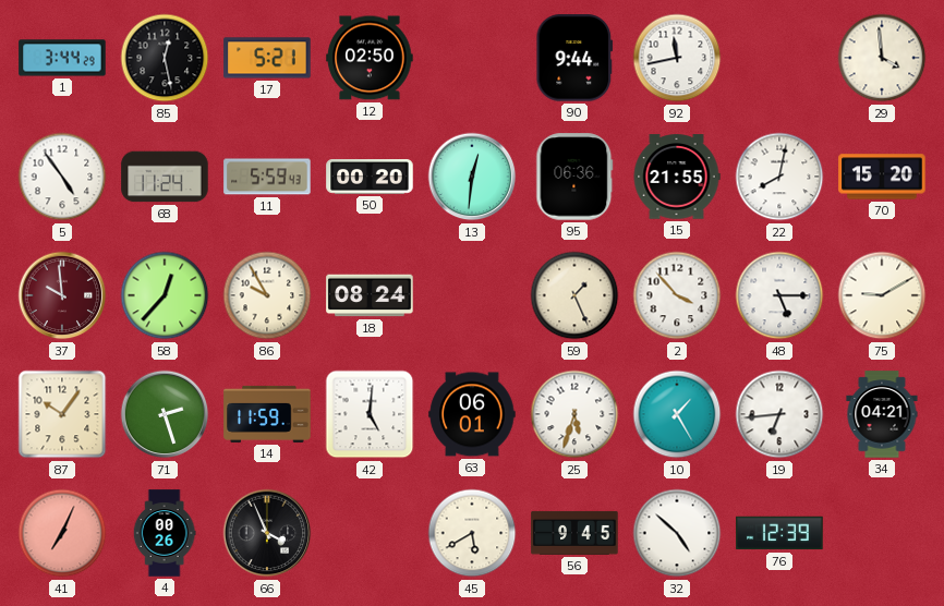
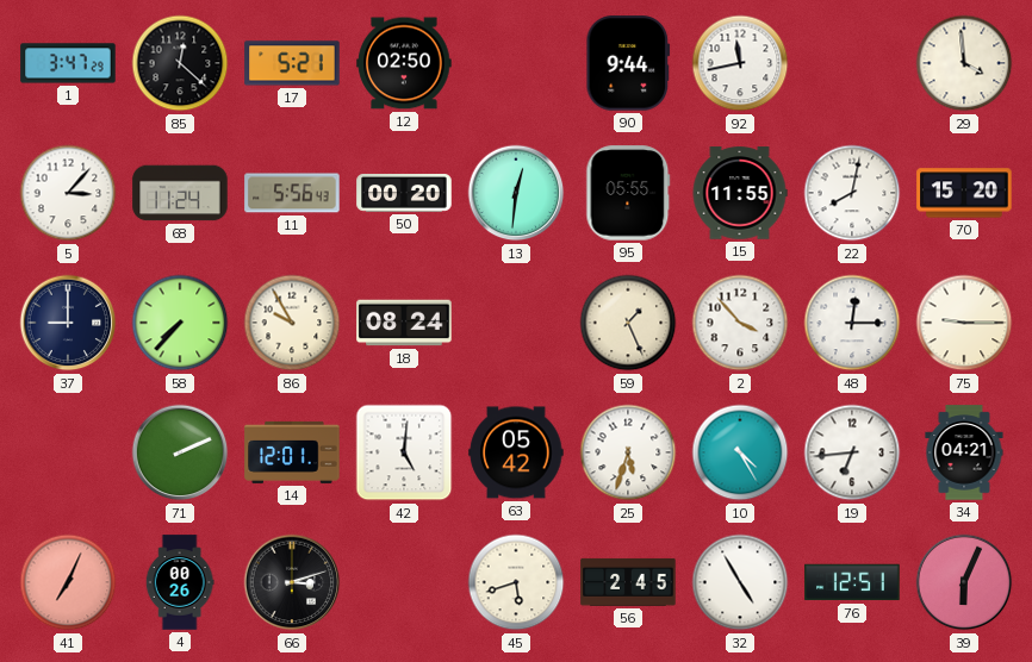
1: 3:44 -> 3:47
85: 12:28 -> 12:22
5: 4:54 -> 3:07
11: 5:59 -> 5:56
95: 06:36 -> 05:55
15: 21:55 -> 11:55
37: 9:59 -> 9:00
37 dial: burgundy -> navy
58: 12:37 -> 7:37
48: 5:15 -> 12:15
75: 9:10 -> 9:15
87: 10:06 -> none
71: 2:27 -> 2:11
14: 11:59 -> 12:01
63: 06:01 -> 05:42
10: 1:25 -> 4:25
66: 3:56 -> 3:12
45: 5:40 -> 5:42
56: 9:45 -> 2:45
32: 4:52 -> 4:55
76: 12:39 -> 12:51
39: none -> 6:04
